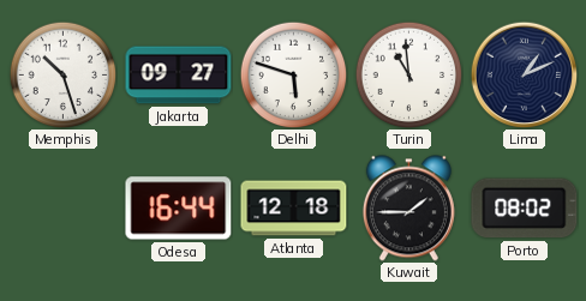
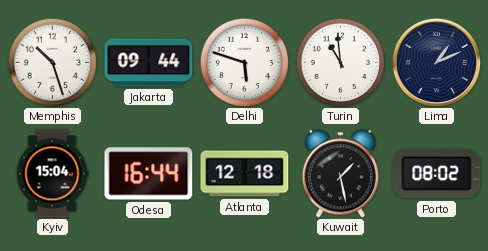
Jakarta: 09:27 -> 09:44
Kyiv: none -> 15:04
Kuwait: 1:45 -> 1:28
